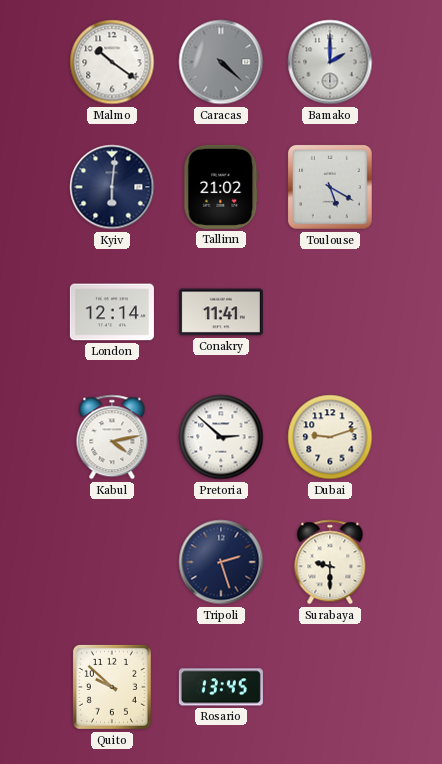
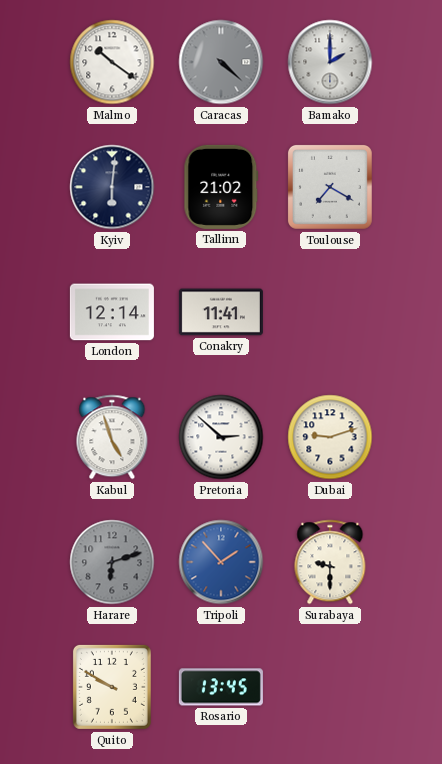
Toulouse: 5:20 -> 7:20
Kabul: 4:13 -> 4:57
Harare: none -> 6:12
Tripoli: 2:27 -> 1:53
Tripoli dial: navy -> blue
Quito: 9:52 -> 9:50
